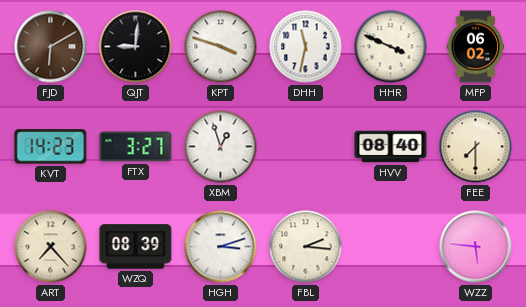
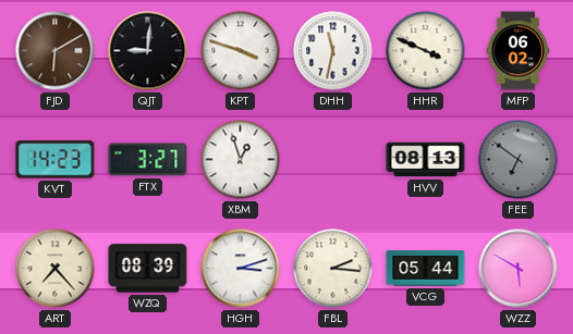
HVV: 08:40 -> 08:13
FEE: 7:30 -> 6:51
FEE dial: cream -> grey
VCG: none -> 05:44
WZZ: 5:46 -> 5:50
